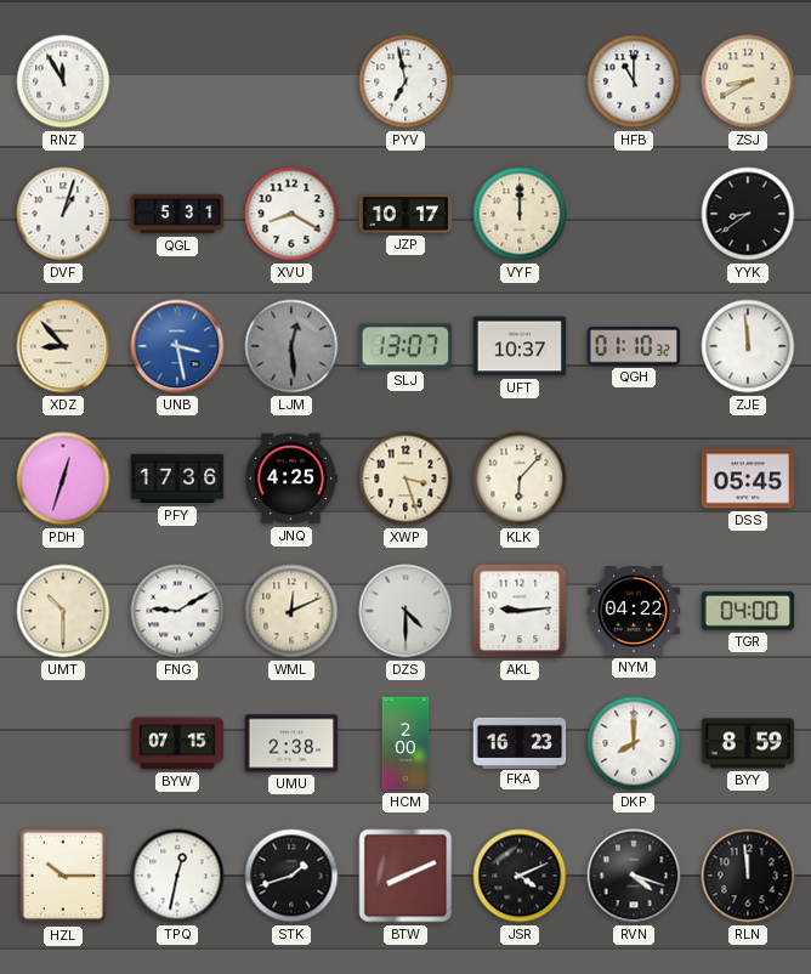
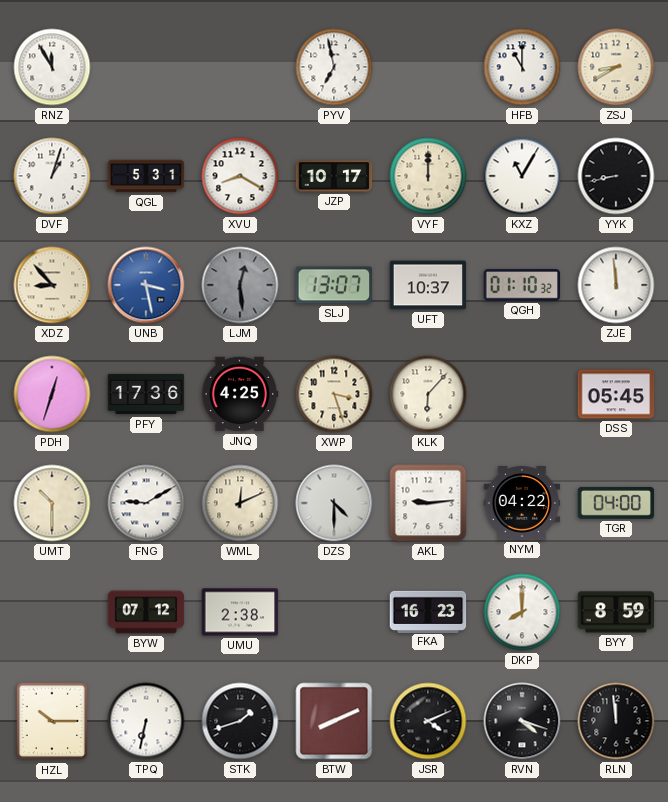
KXZ: none -> 11:05
YYK: 8:39 -> 8:43
BYW: 07:15 -> 07:12
HCM: 2:00 -> none
TPQ: 12:32 -> 6:32
